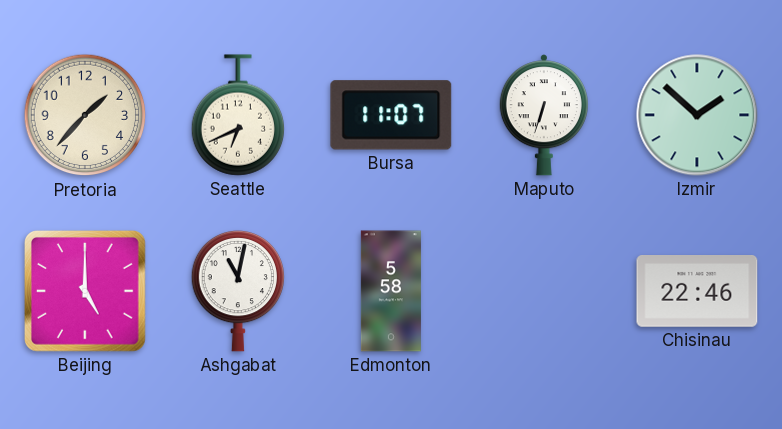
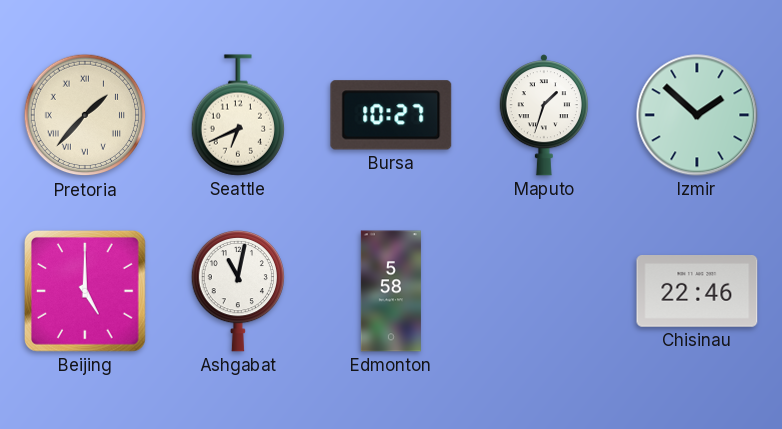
Pretoria numerals: Arabic -> Roman
Bursa: 11:07 -> 10:27
Maputo: 6:33 -> 1:33
